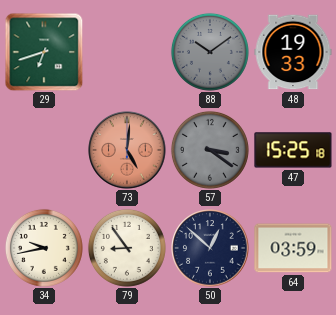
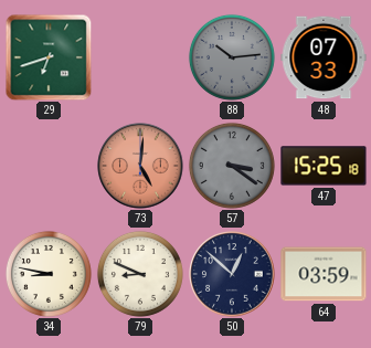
88: 10:09 -> 10:14
48: 19:33 -> 07:33
34: 9:43 -> 8:47
79: 8:54 -> 8:49
